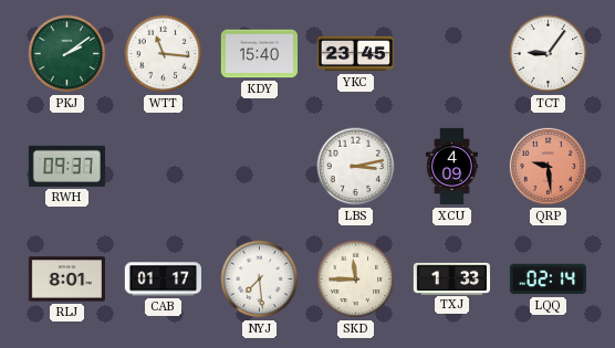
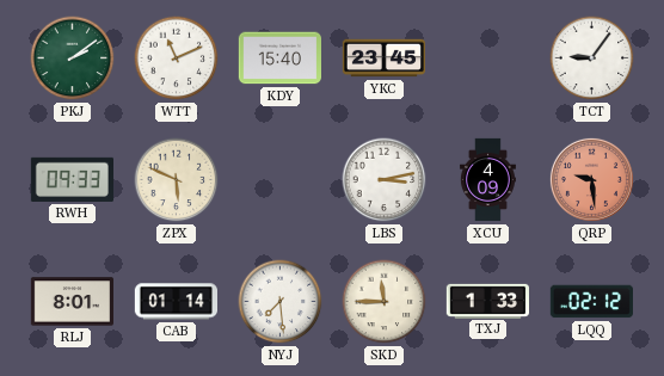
WTT: 11:16 -> 11:11
RWH: 09:37 -> 09:33
ZPX: none -> 5:49
CAB: 01:17 -> 01:14
LQQ: 02:14 -> 02:12
